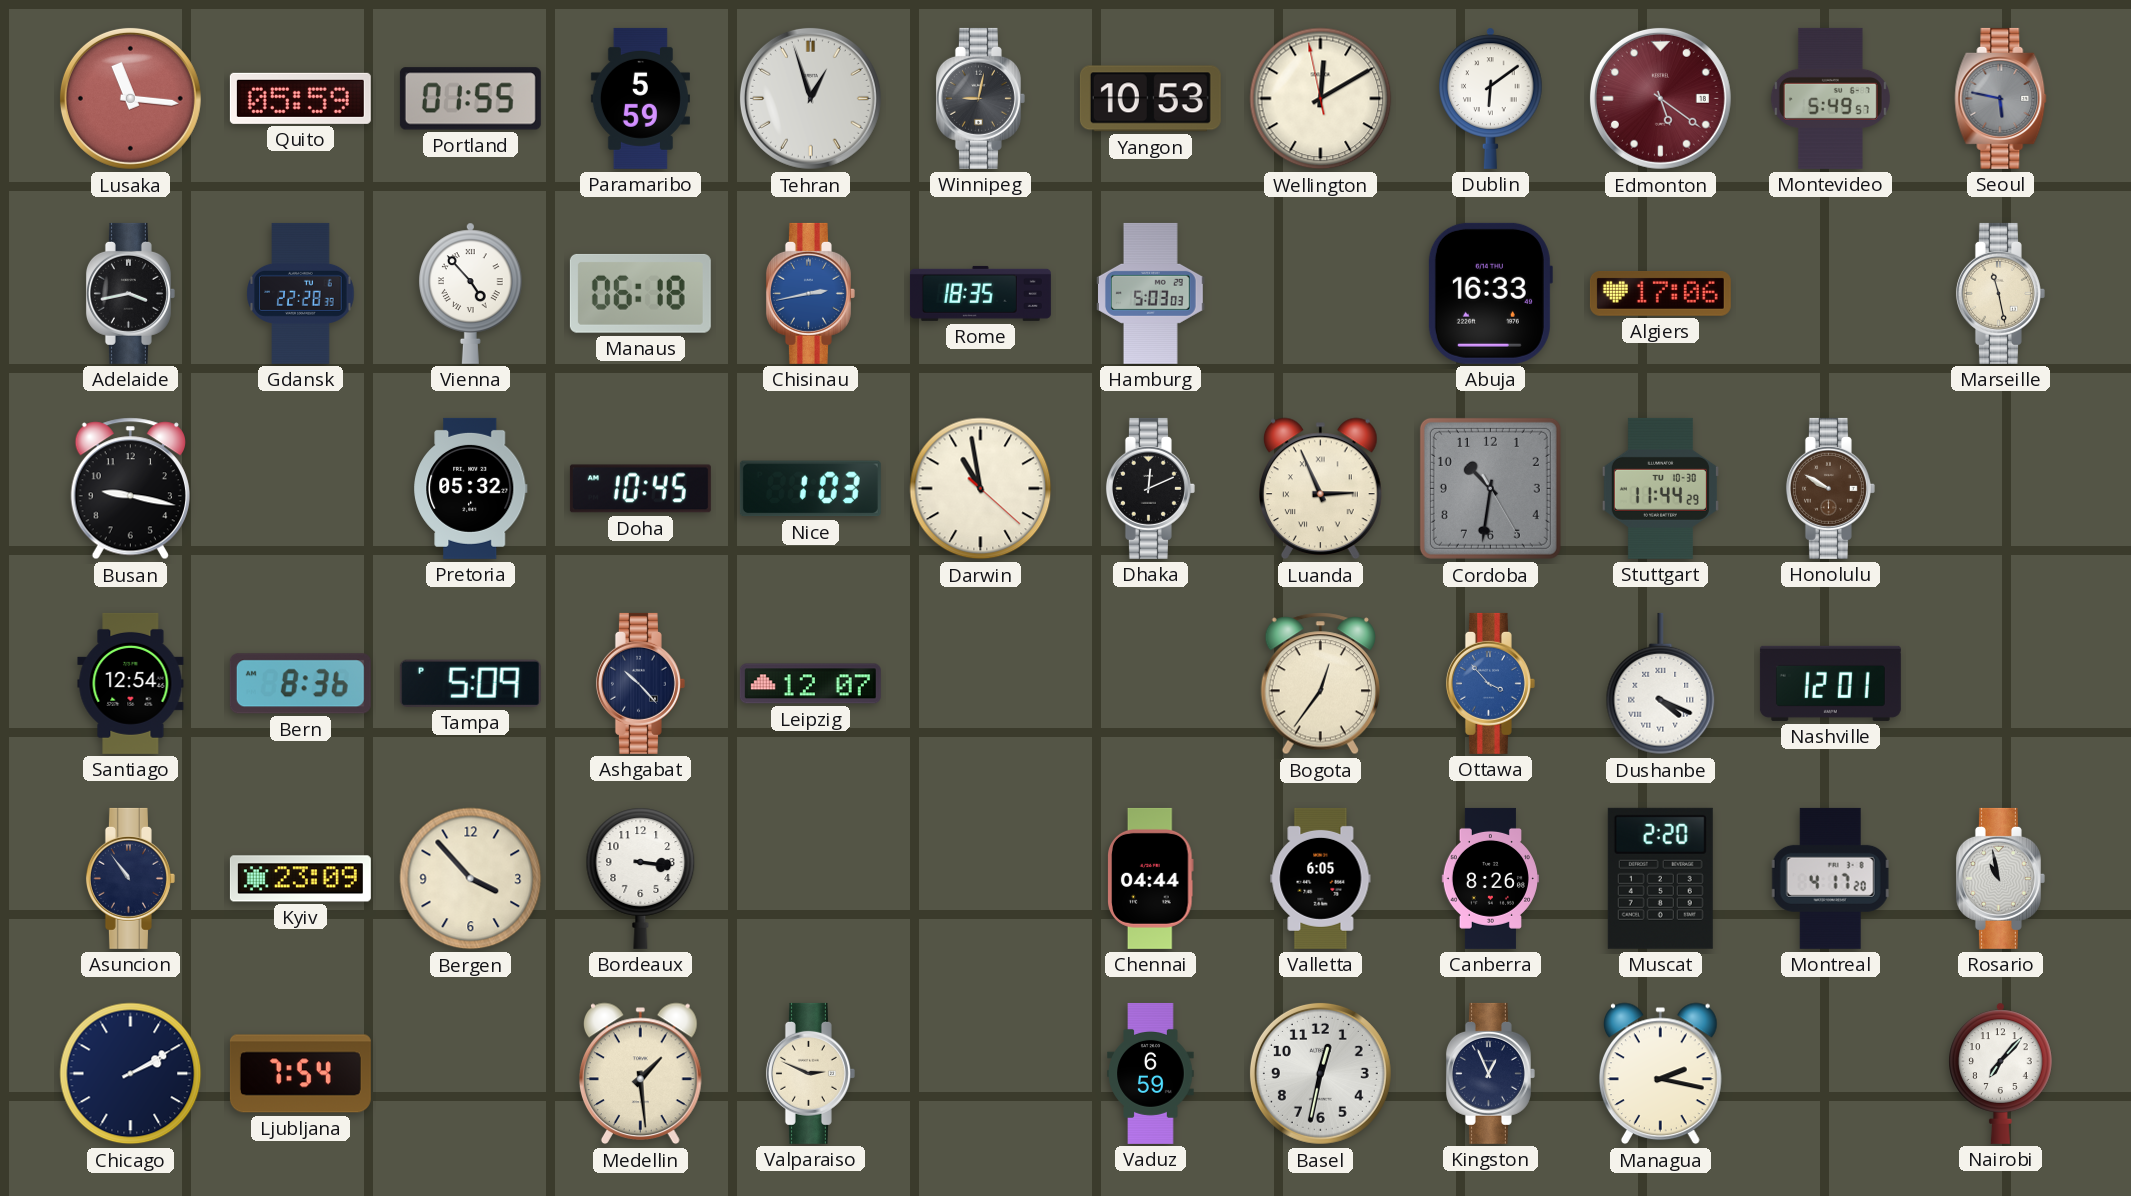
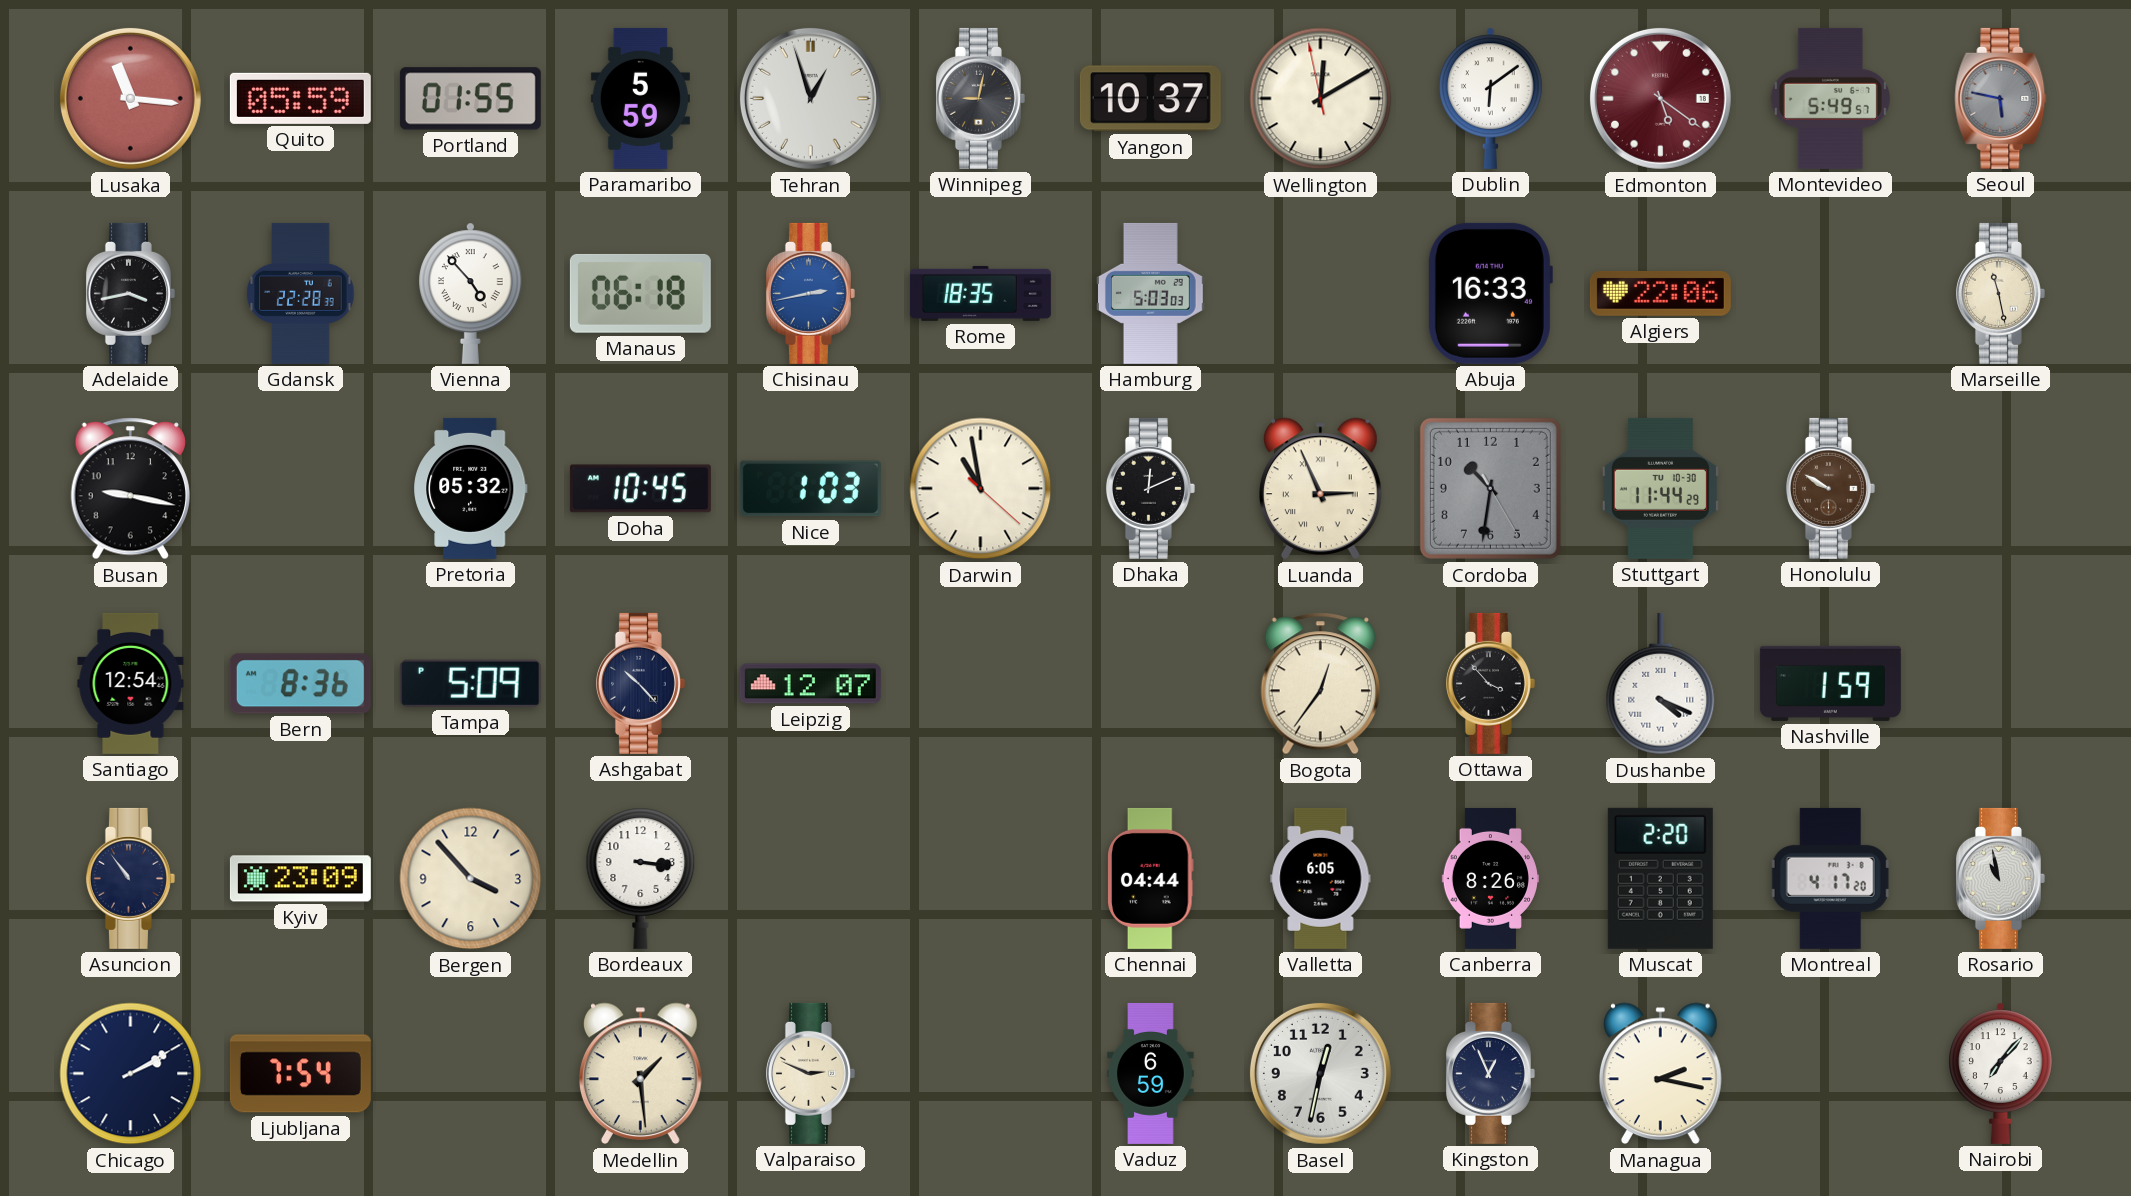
Yangon: 10:53 -> 10:37
Algiers: 17:06 -> 22:06
Ottawa dial: blue -> black
Nashville: 12:01 -> 1:59
